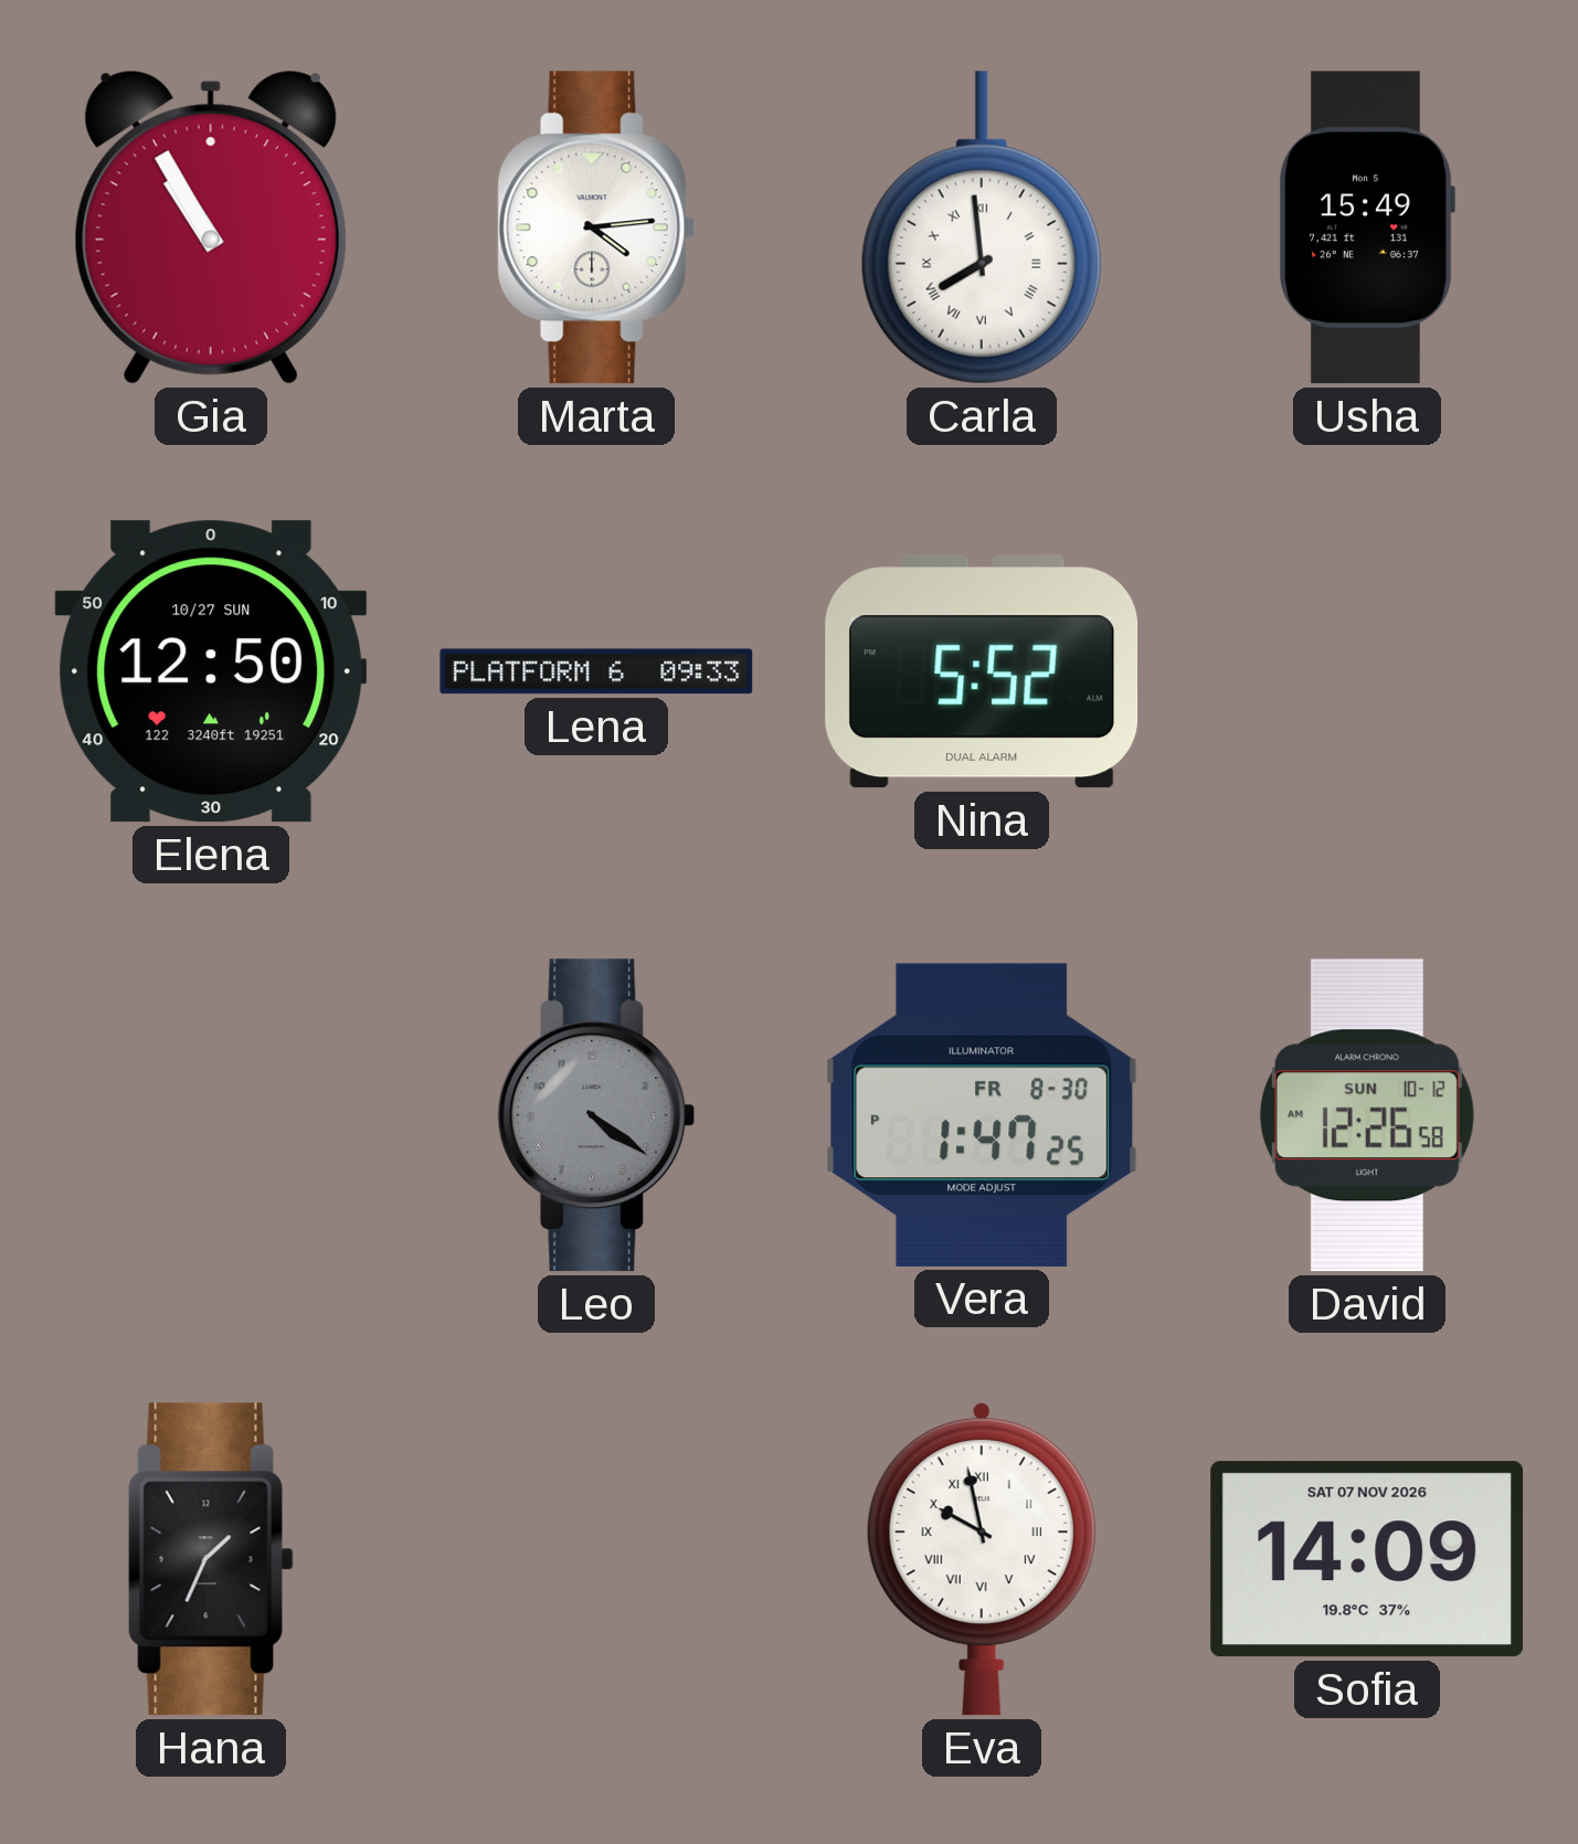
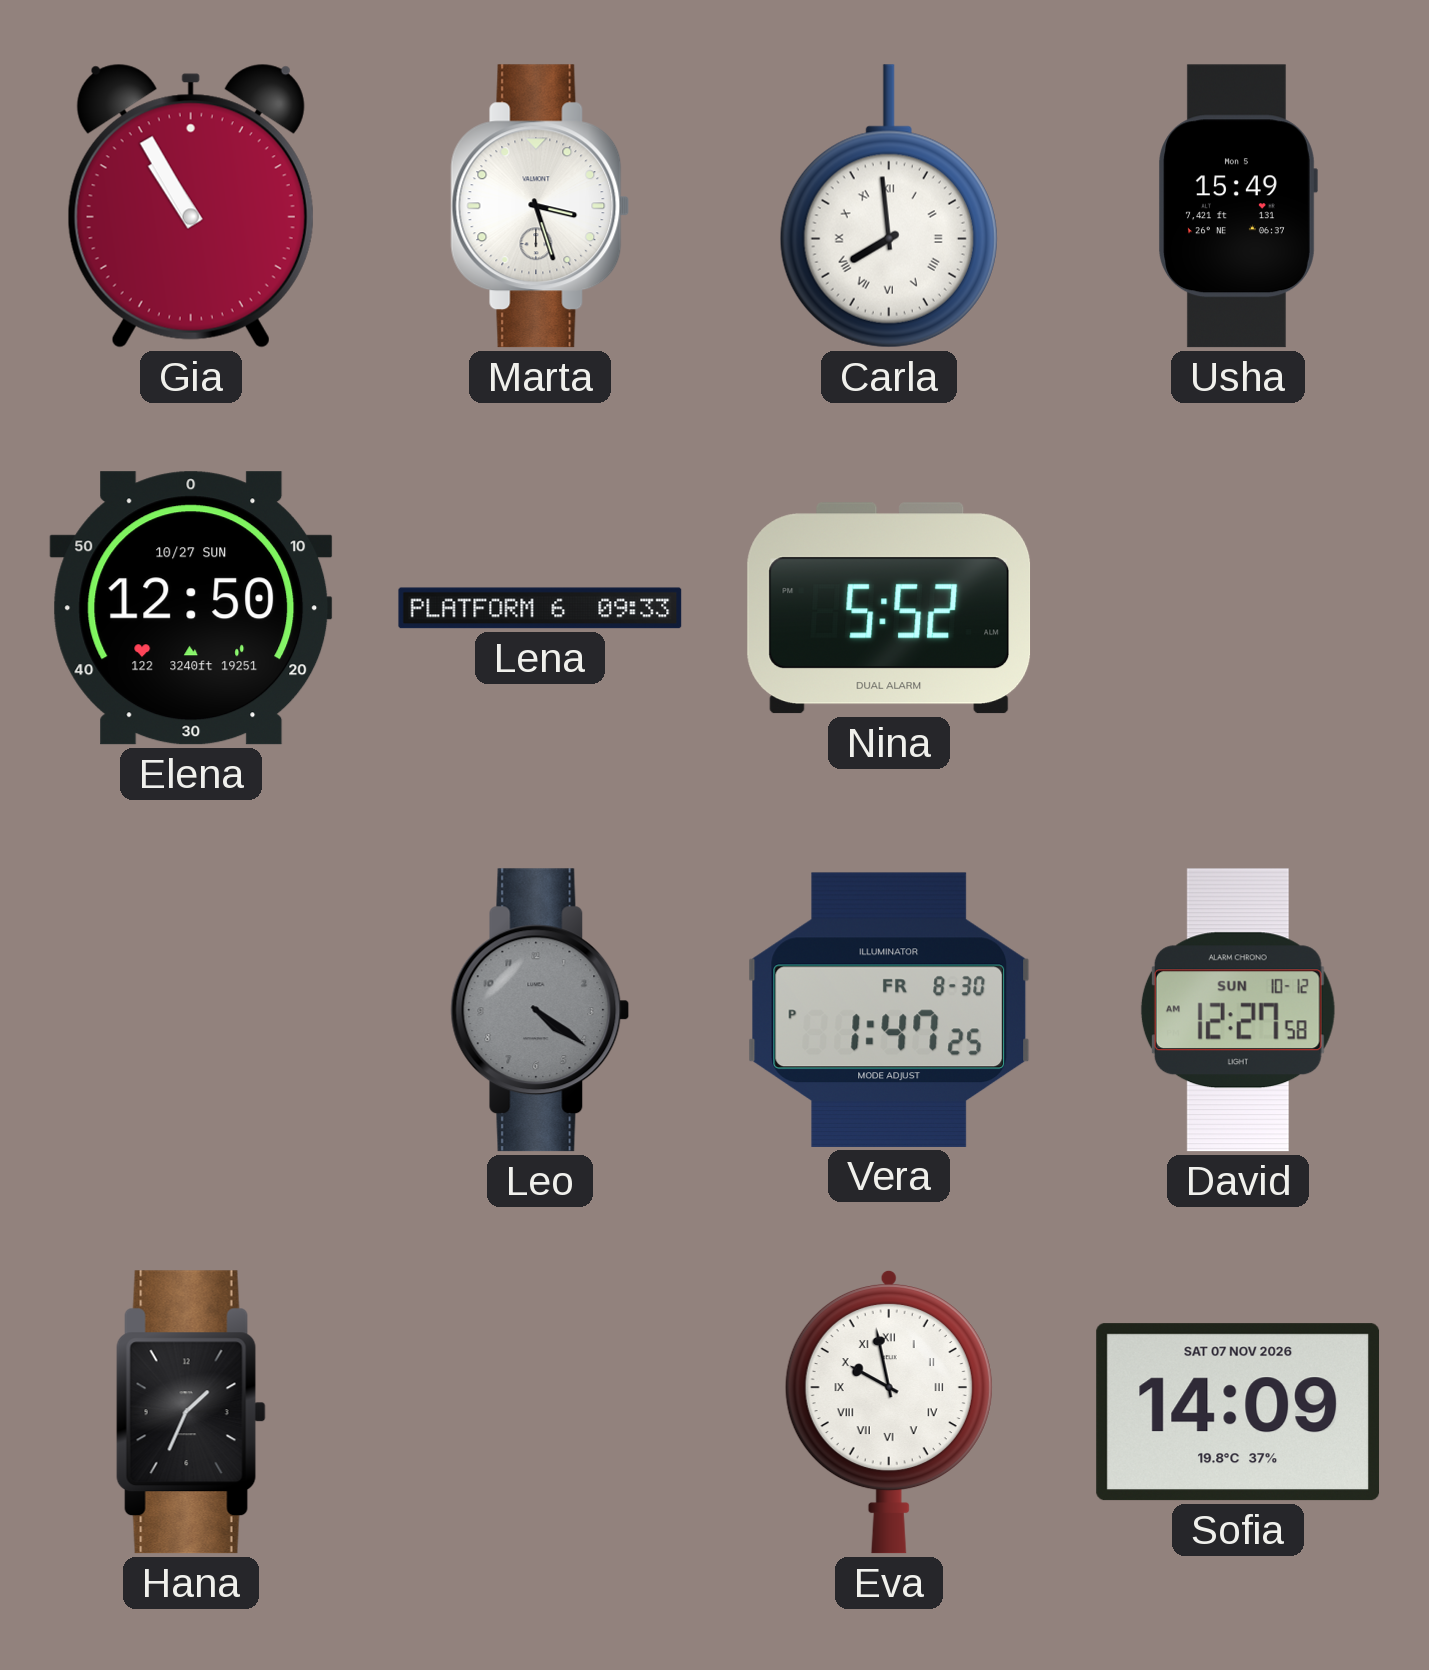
Marta: 4:14 -> 3:27
David: 12:26 -> 12:27
